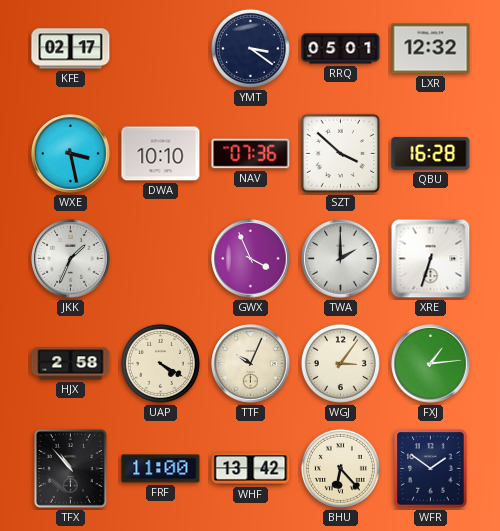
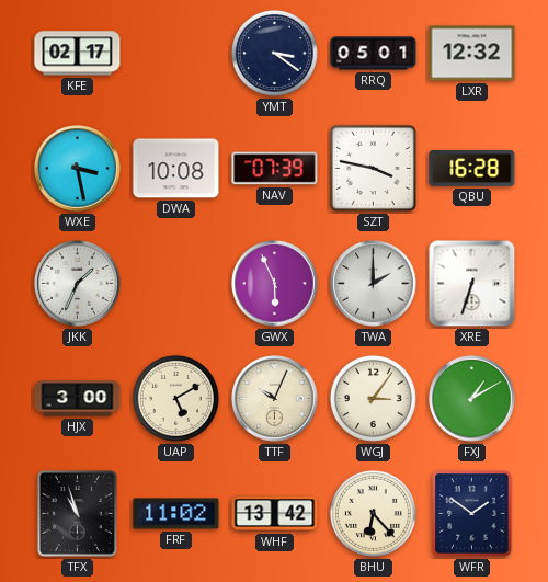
DWA: 10:10 -> 10:08
NAV: 07:36 -> 07:39
SZT: 3:52 -> 3:47
GWX: 3:56 -> 5:56
HJX: 2:58 -> 3:00
UAP: 4:20 -> 5:10
FXJ: 1:14 -> 1:10
TFX: 10:53 -> 10:57
FRF: 11:00 -> 11:02
